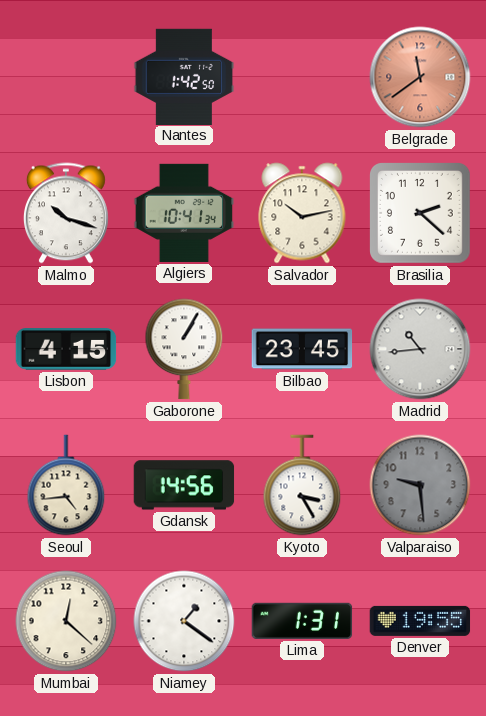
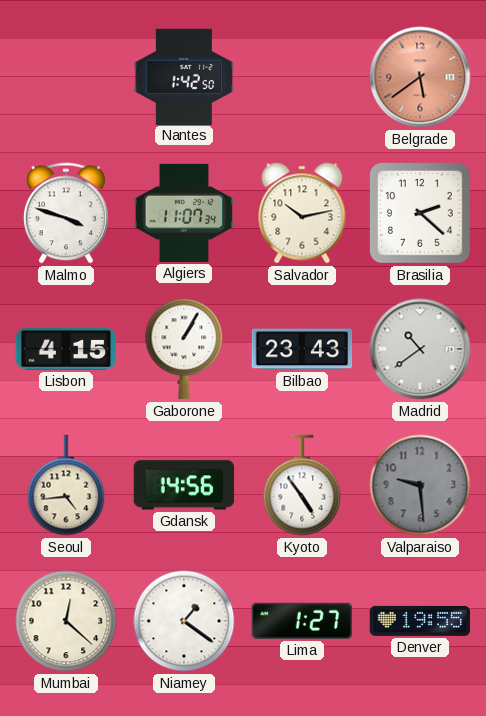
Belgrade: 11:39 -> 5:39
Malmo: 10:18 -> 3:48
Algiers: 10:41 -> 11:07
Bilbao: 23:45 -> 23:43
Madrid: 10:44 -> 10:39
Kyoto: 3:25 -> 4:54
Lima: 1:31 -> 1:27
